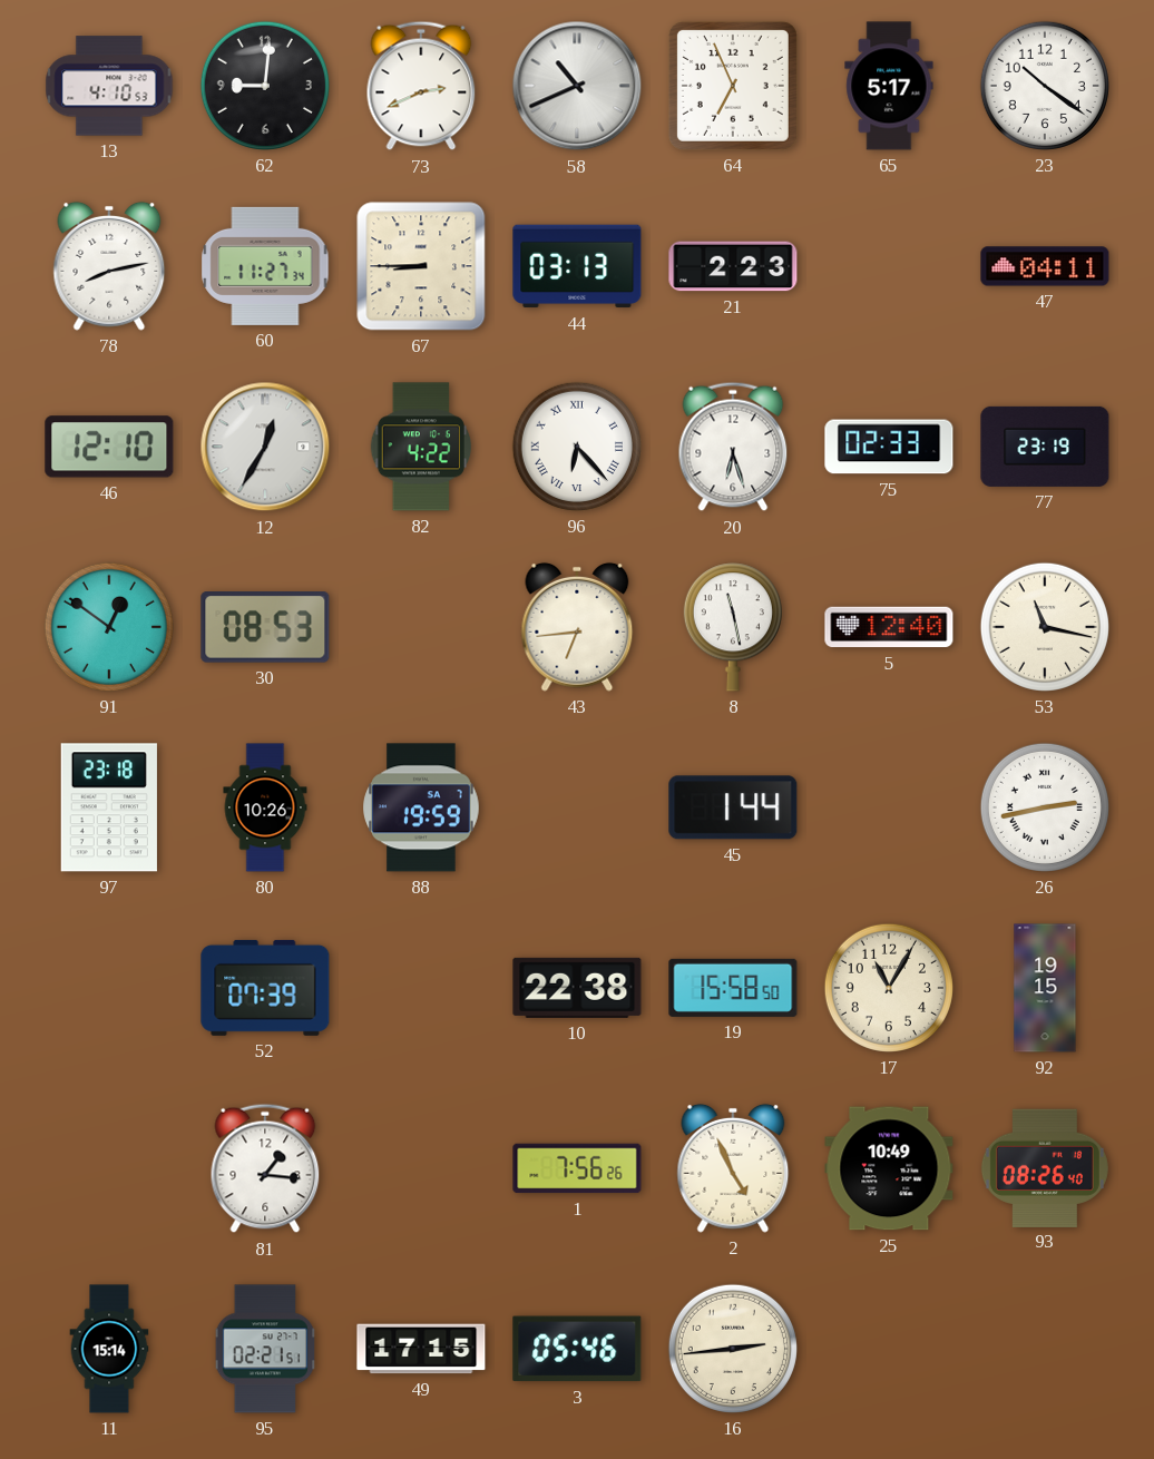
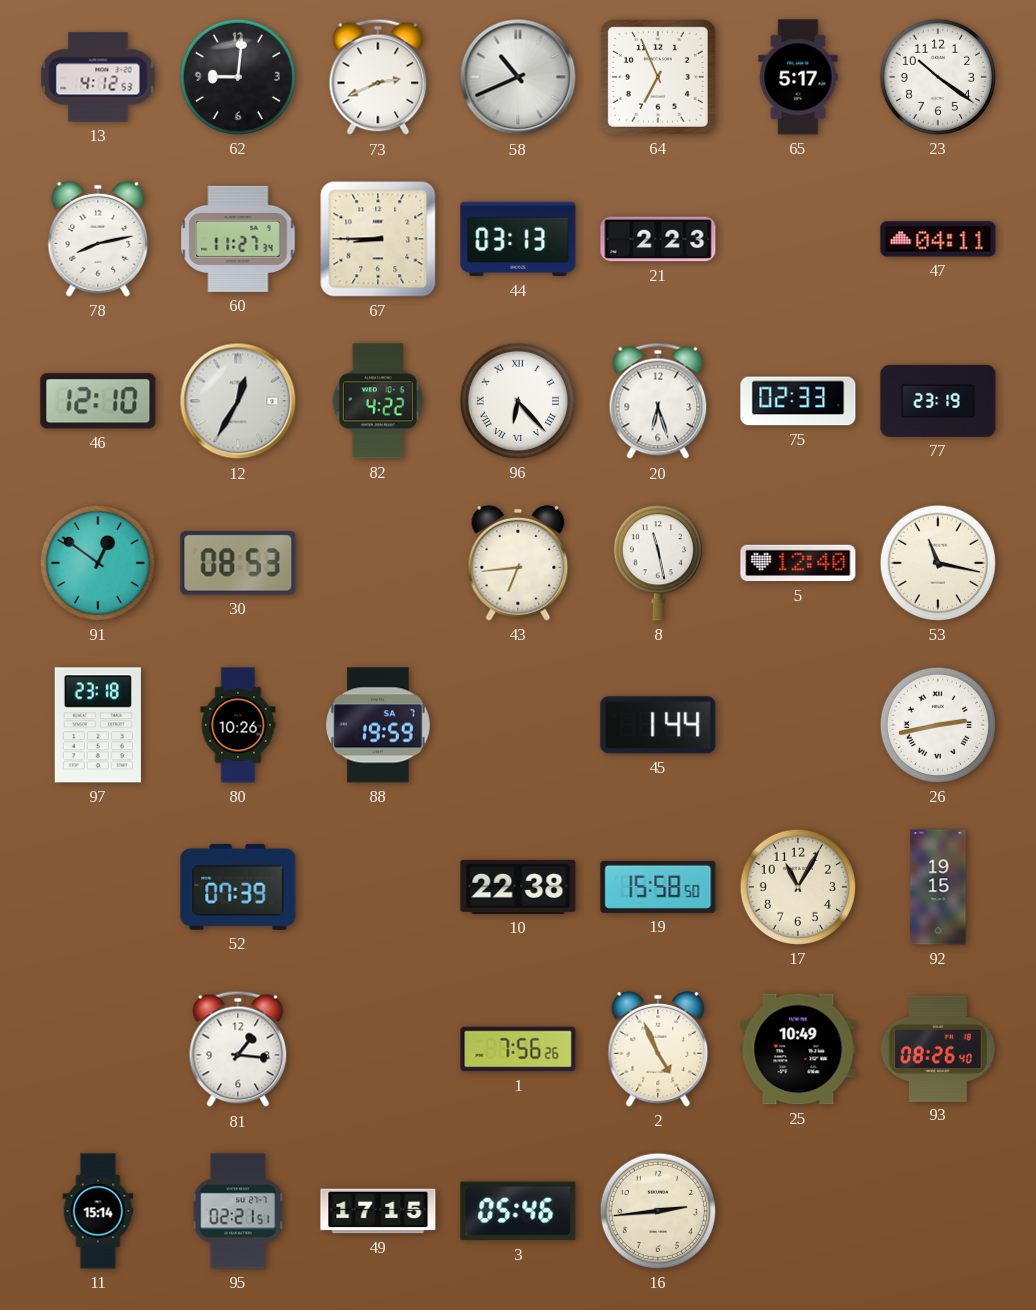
13: 4:10 -> 4:12
